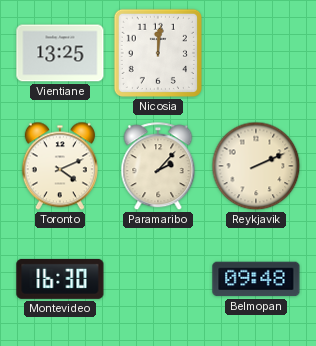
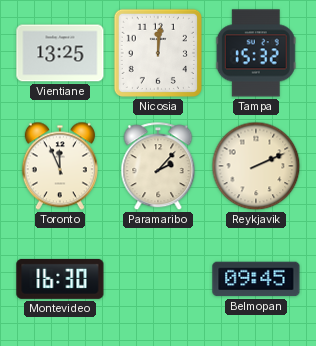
Tampa: none -> 15:32
Toronto: 4:11 -> 11:56
Belmopan: 09:48 -> 09:45
